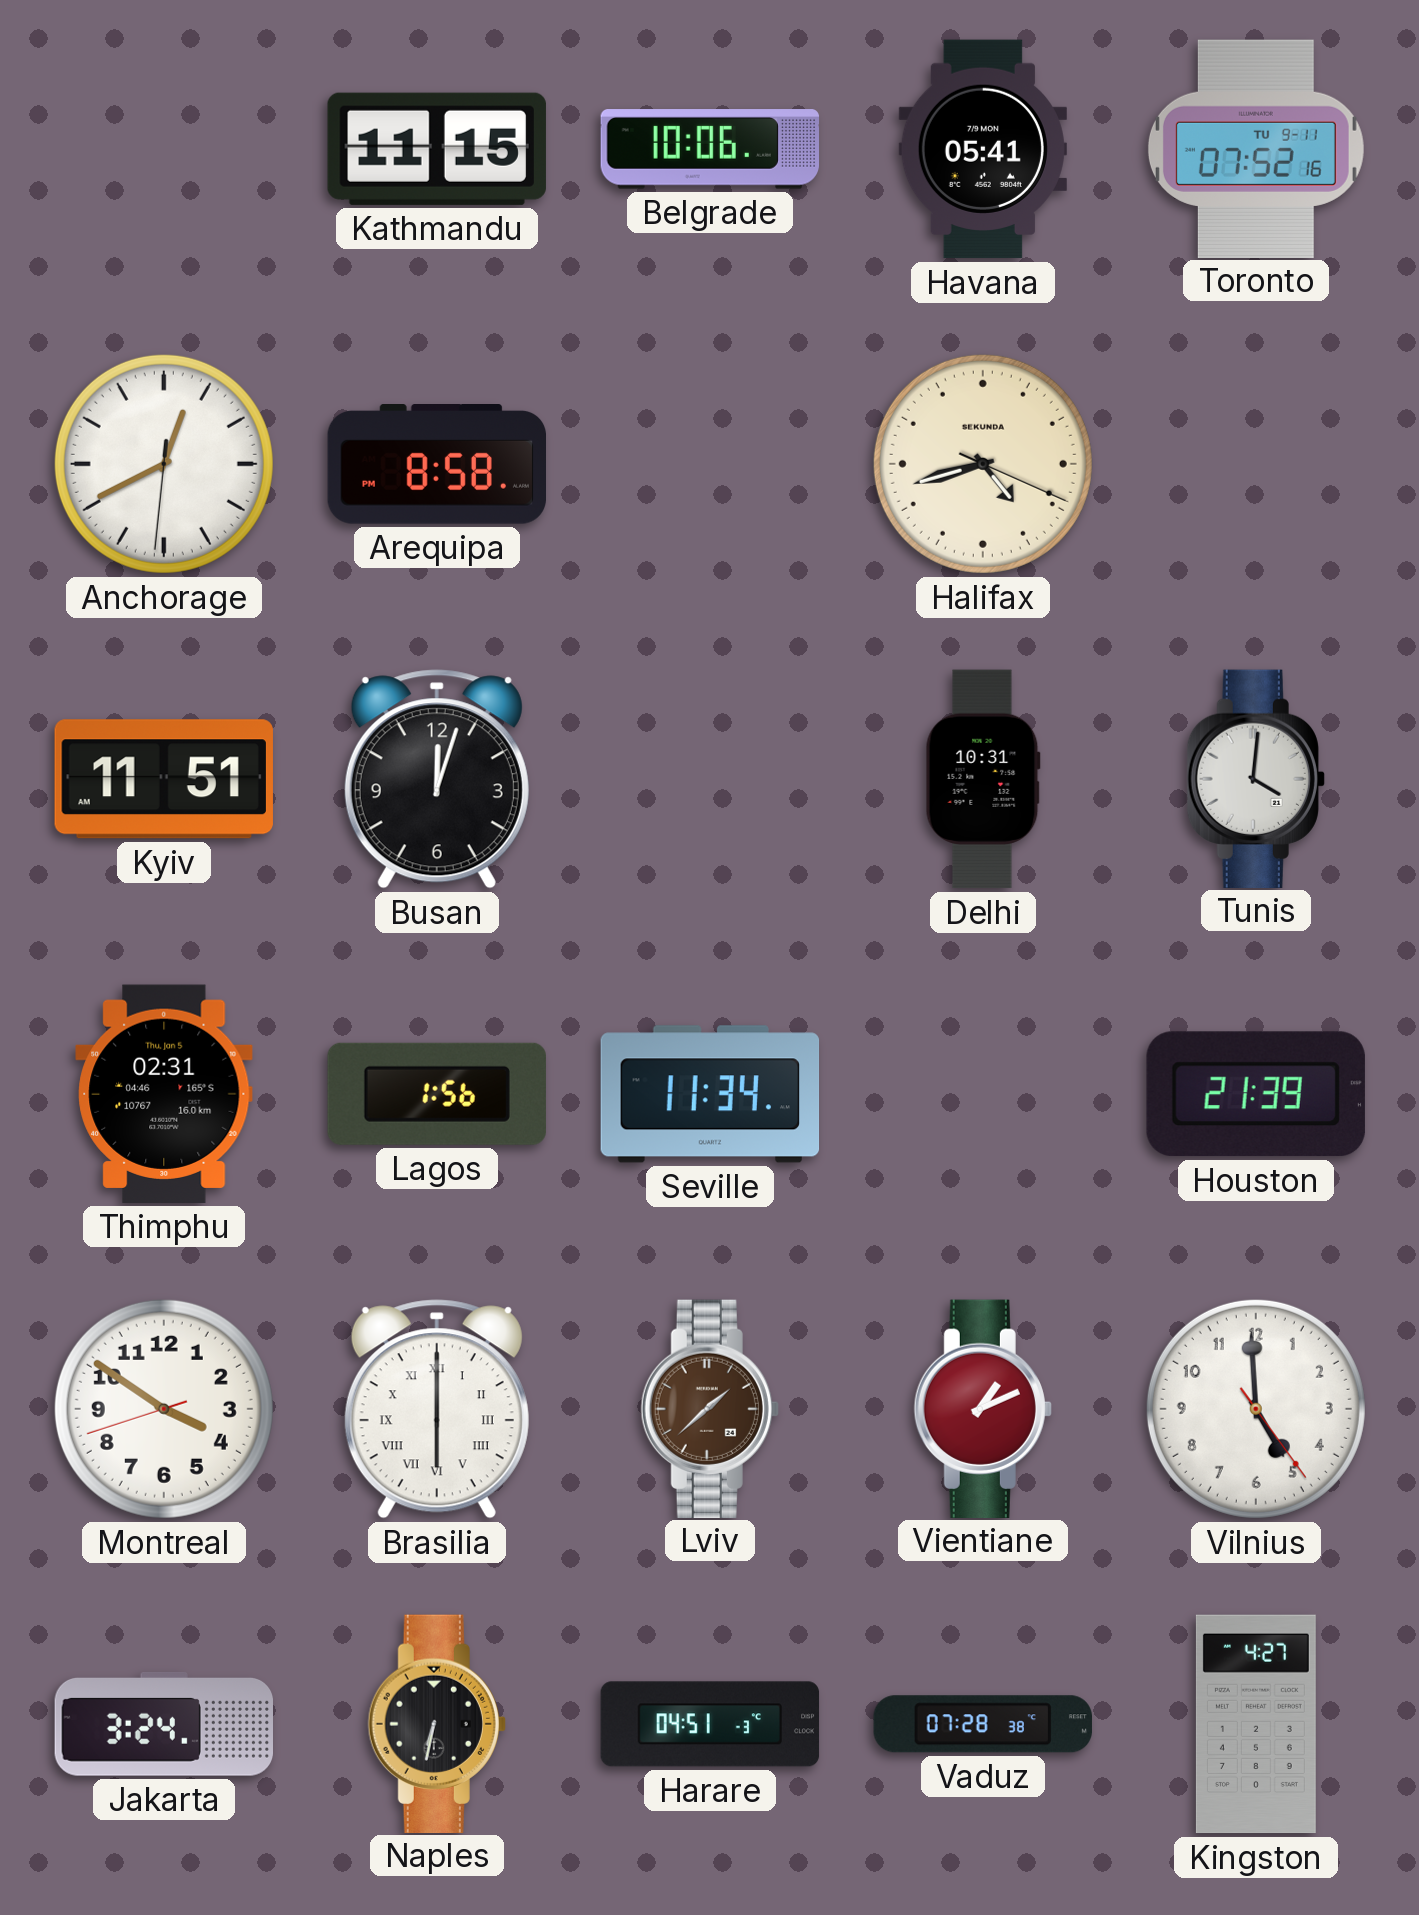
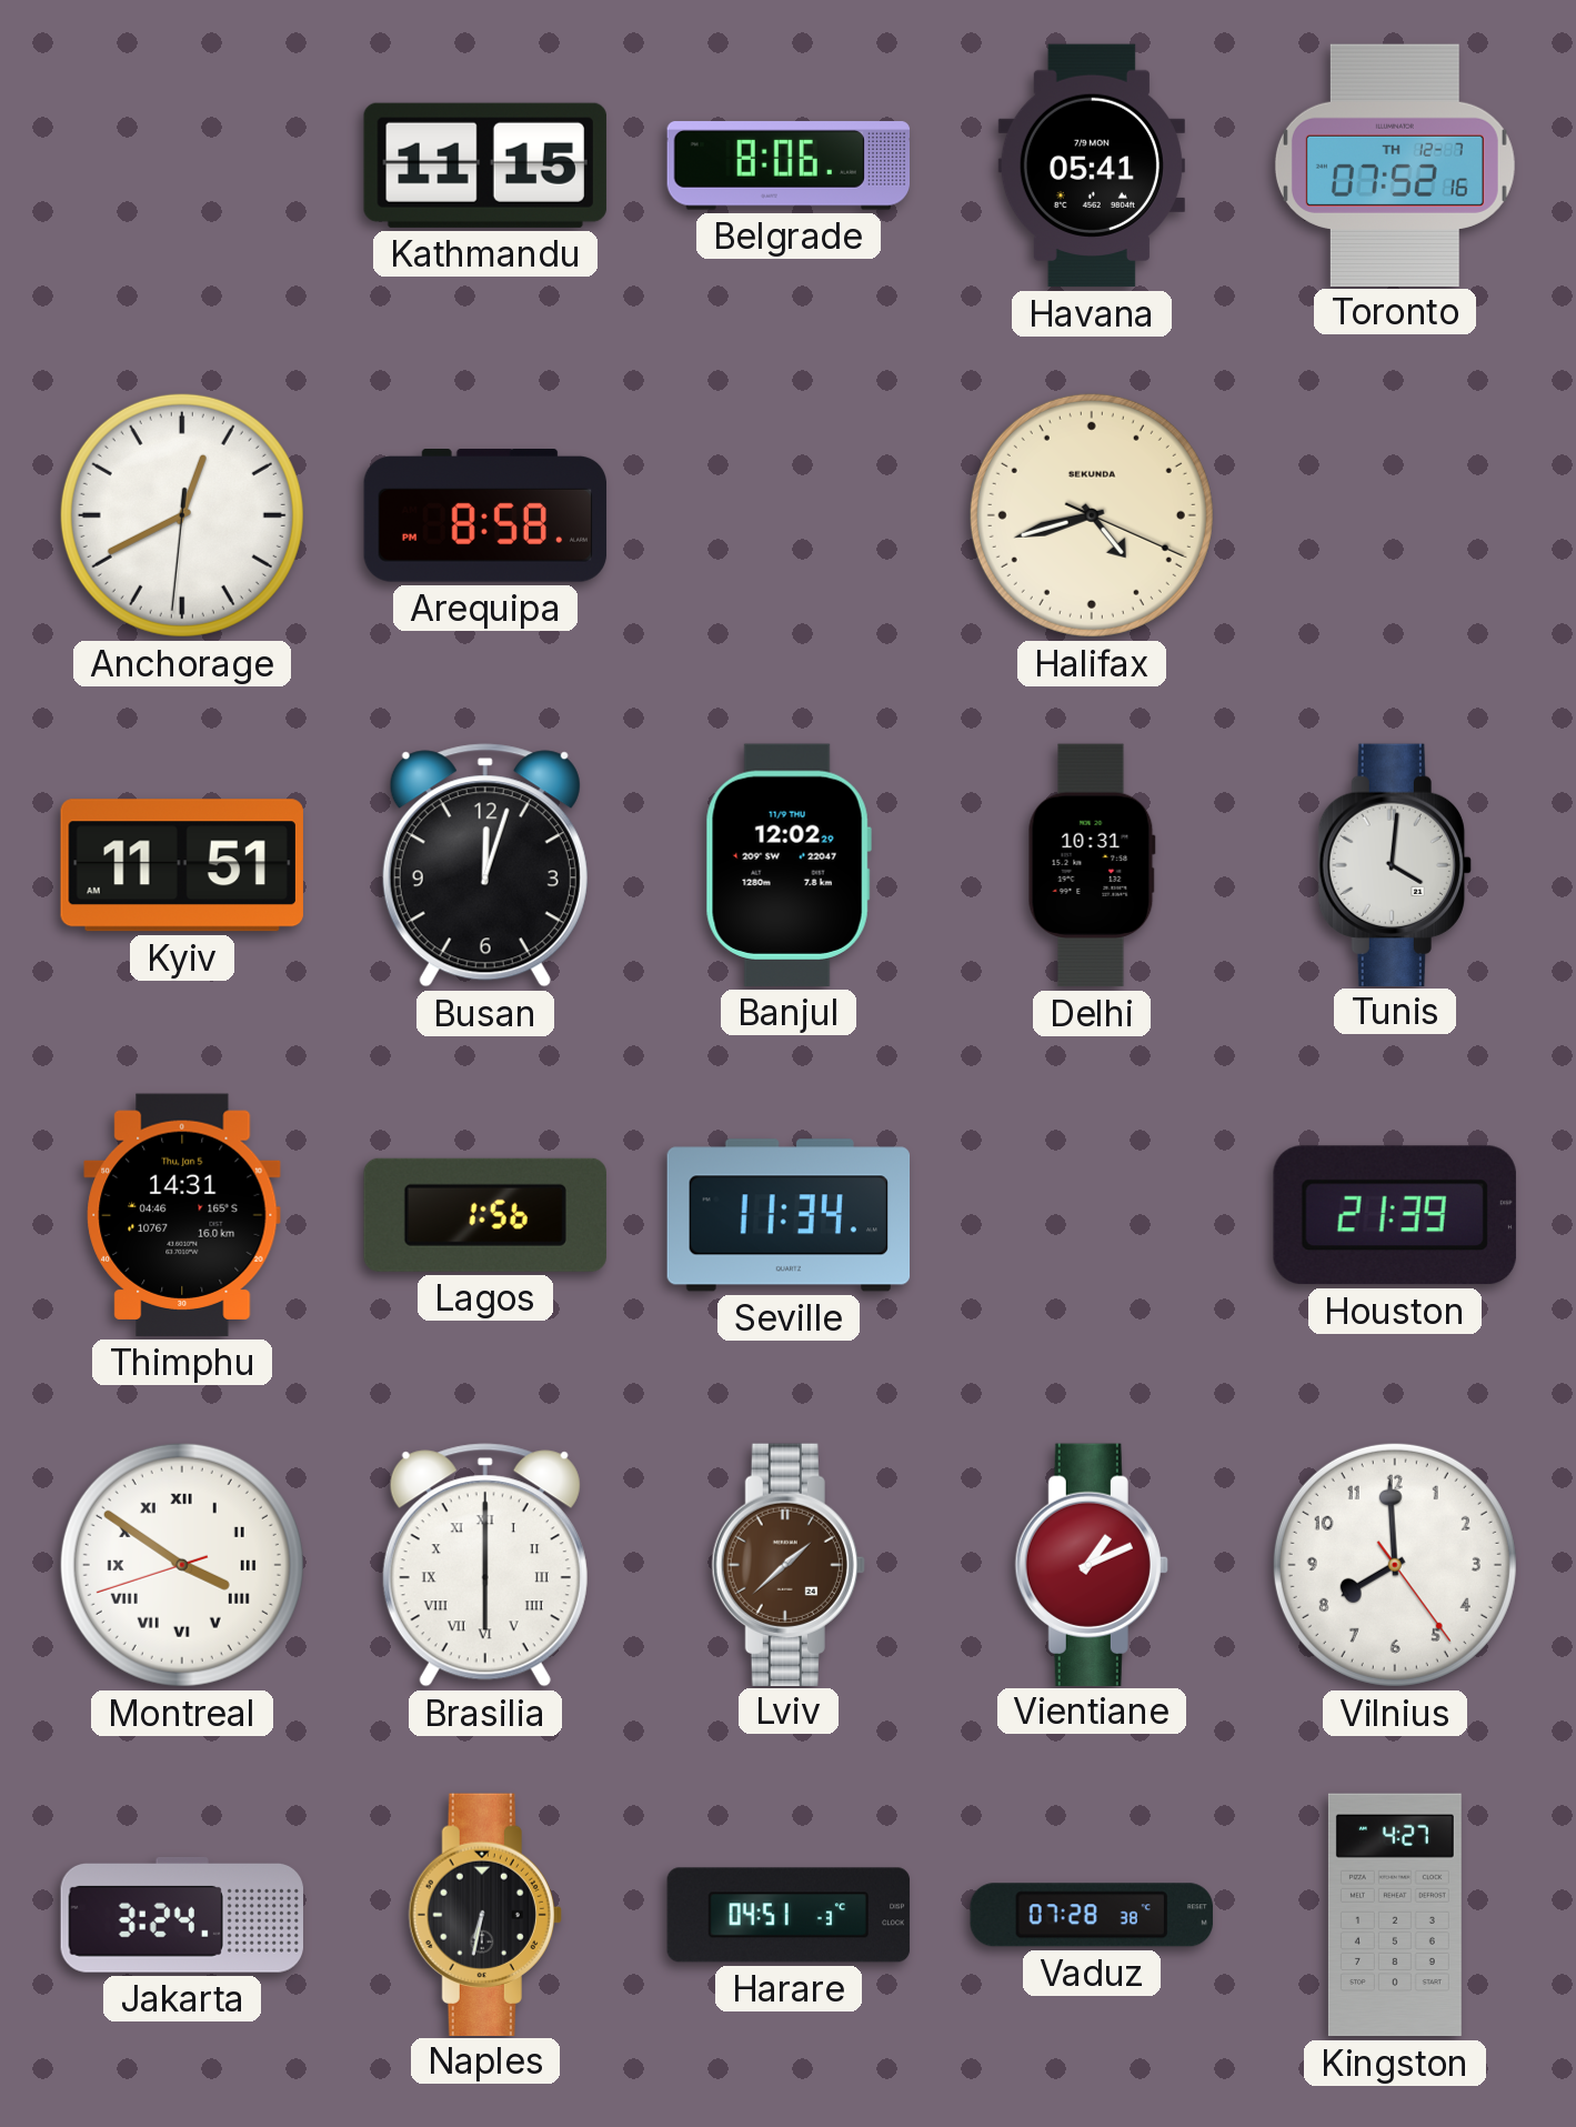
Belgrade: 10:06 -> 8:06
Toronto date: TU 9-11 -> TH 12-7
Banjul: none -> 12:02
Thimphu: 02:31 -> 14:31
Montreal numerals: Arabic -> Roman
Vilnius: 4:59 -> 7:59
